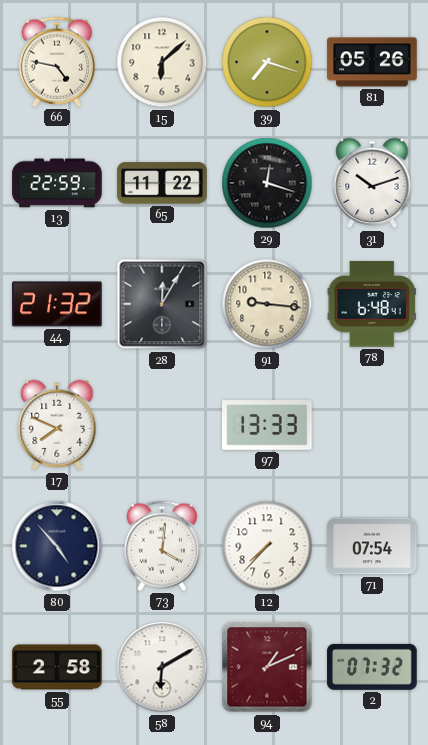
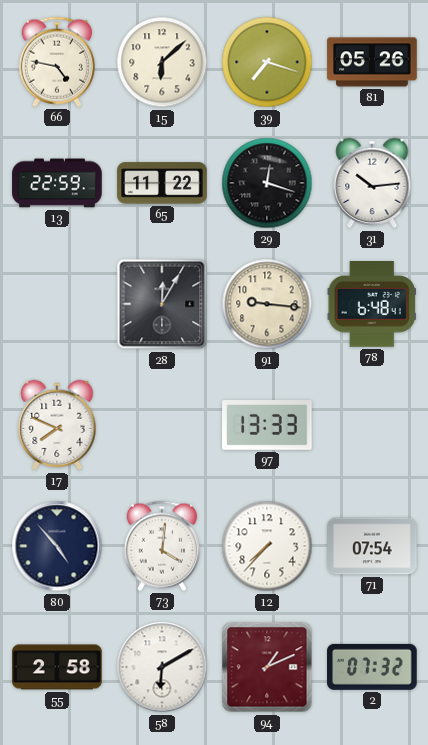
31: 10:12 -> 10:14
44: 21:32 -> none
